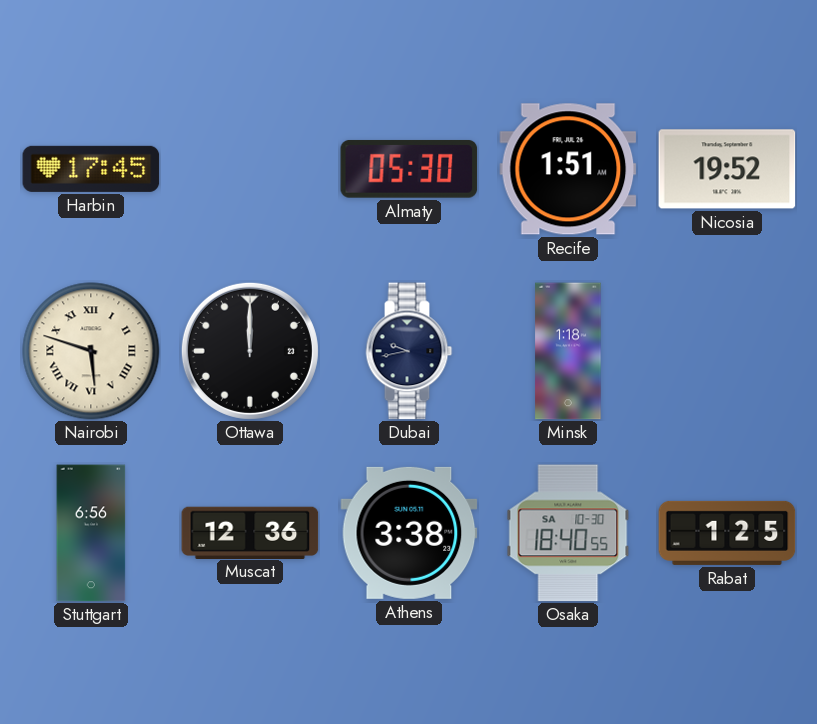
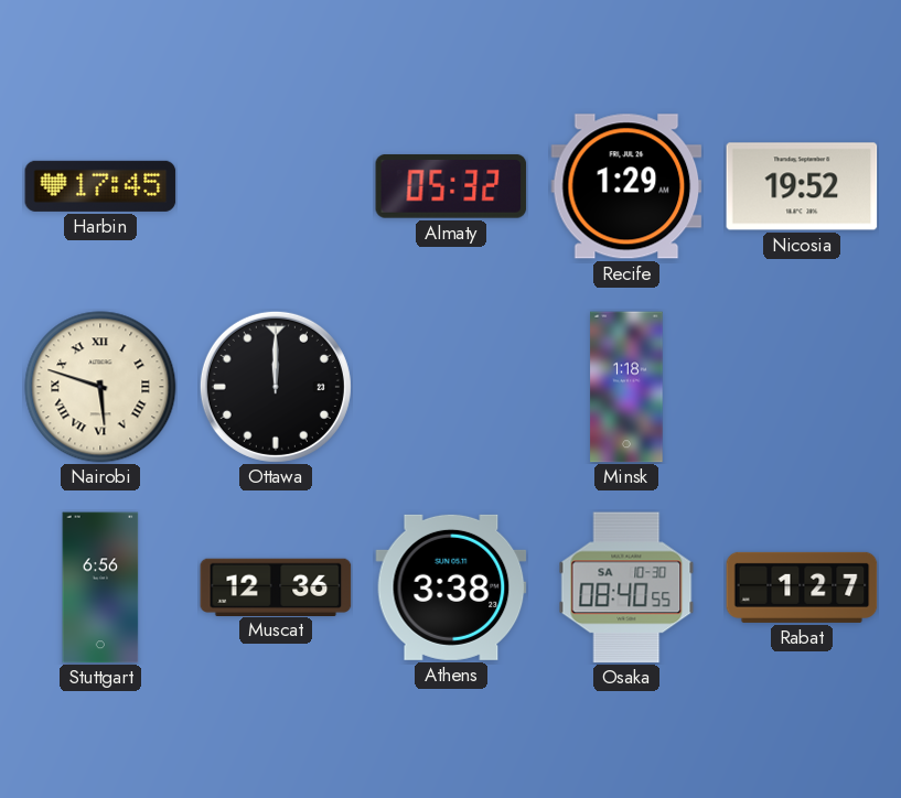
Almaty: 05:30 -> 05:32
Recife: 1:51 -> 1:29
Dubai: 9:43 -> none
Osaka: 18:40 -> 08:40
Rabat: 1:25 -> 1:27
